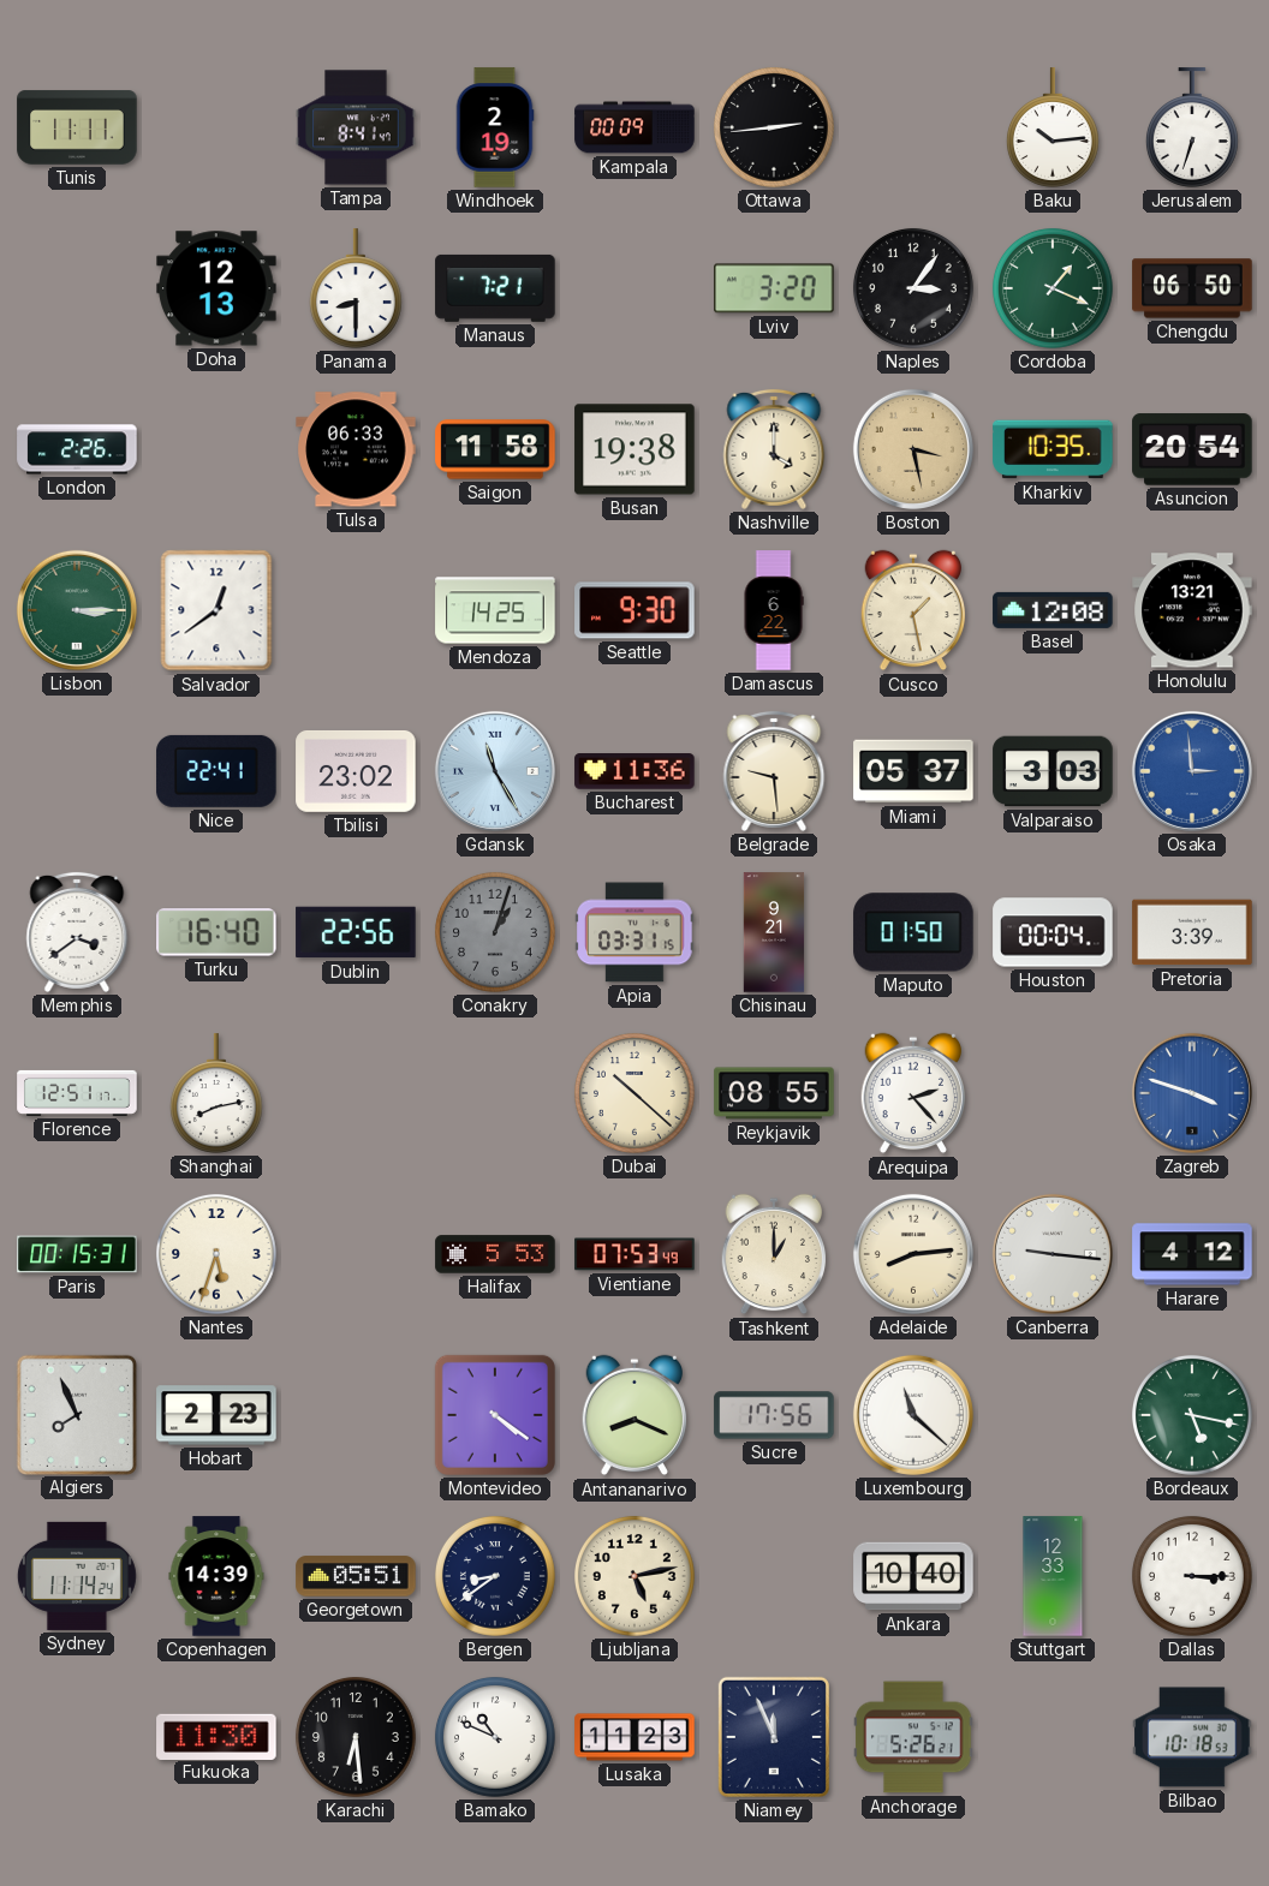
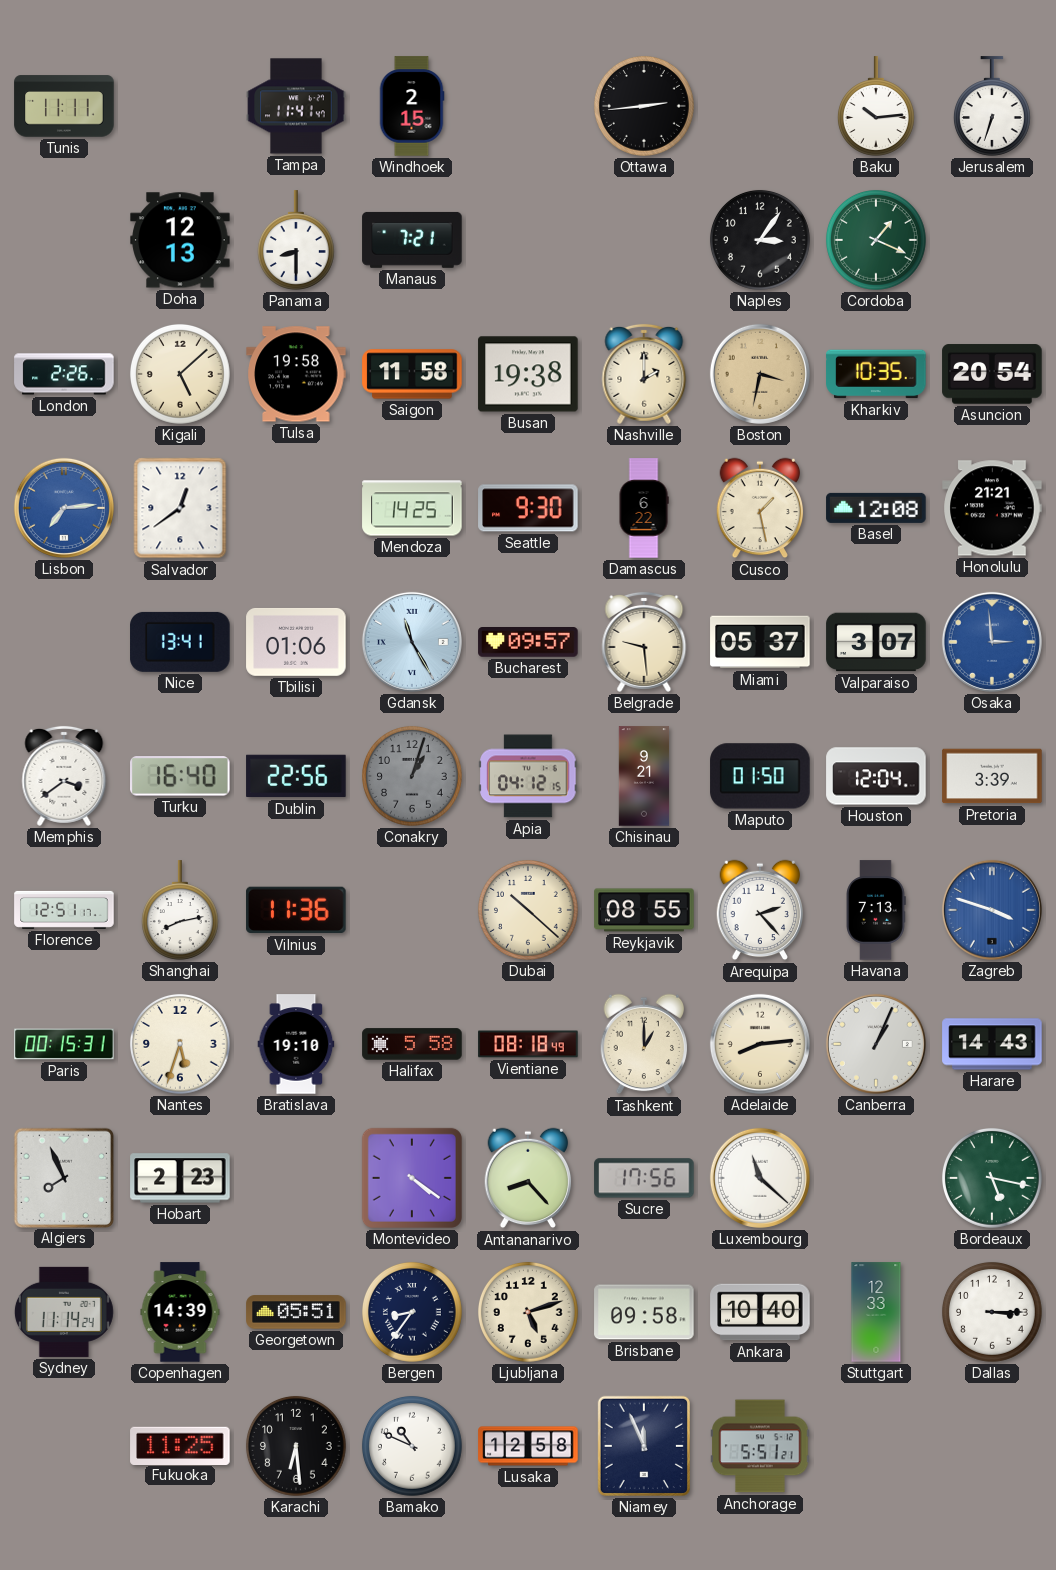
Tampa: 8:41 -> 11:41
Windhoek: 2:19 -> 2:15
Kampala: 00:09 -> none
Lviv: 3:20 -> none
Chengdu: 06:50 -> none
Kigali: none -> 5:08
Tulsa: 06:33 -> 19:58
Nashville: 4:00 -> 2:00
Boston: 3:28 -> 3:32
Lisbon: 3:15 -> 7:14
Lisbon dial: green -> blue
Honolulu: 13:21 -> 21:21
Nice: 22:41 -> 13:41
Tbilisi: 23:02 -> 01:06
Bucharest: 11:36 -> 09:57
Valparaiso: 3:03 -> 3:07
Apia: 03:31 -> 04:12
Houston: 00:04 -> 12:04
Vilnius: none -> 11:36
Havana: none -> 7:13
Bratislava: none -> 19:10
Halifax: 5:53 -> 5:58
Vientiane: 07:53 -> 08:18
Canberra: 9:16 -> 1:04
Harare: 4:12 -> 14:43
Antananarivo: 8:19 -> 8:23
Bergen: 8:39 -> 8:36
Ljubljana: 5:13 -> 5:12
Brisbane: none -> 09:58
Fukuoka: 11:30 -> 11:25
Lusaka: 11:23 -> 12:58
Anchorage: 5:26 -> 5:51
Bilbao: 10:18 -> none
